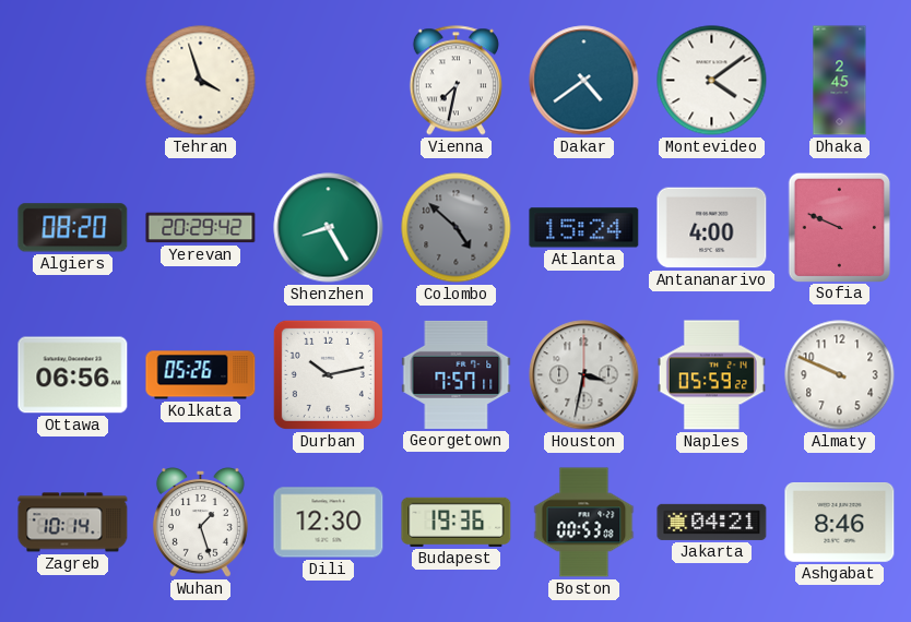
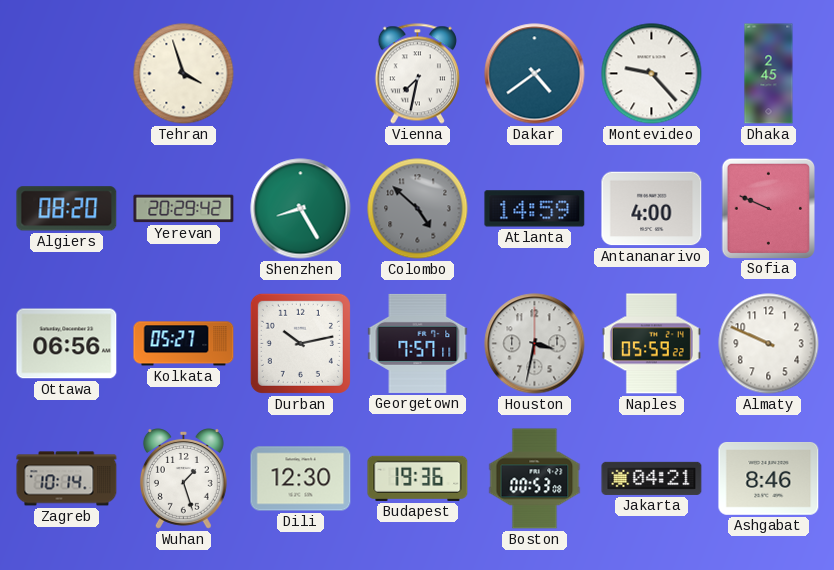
Montevideo: 4:09 -> 9:23
Atlanta: 15:24 -> 14:59
Kolkata: 05:26 -> 05:27
